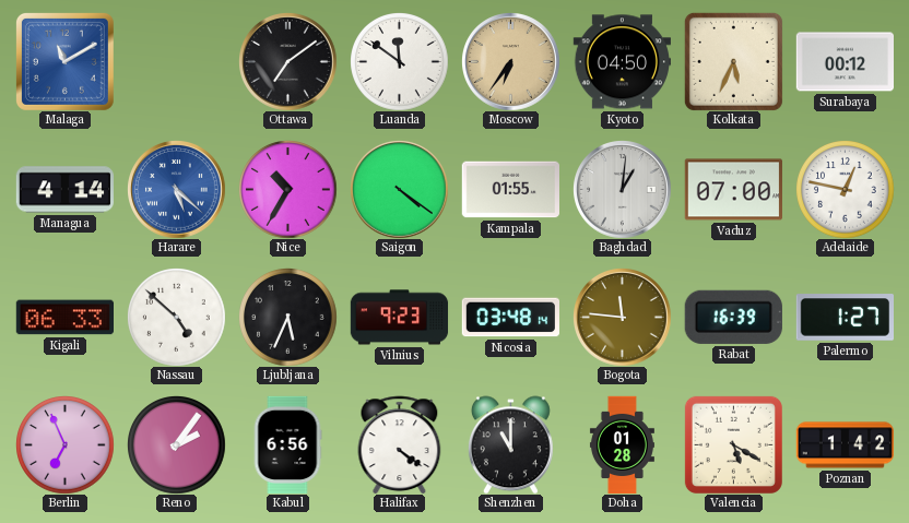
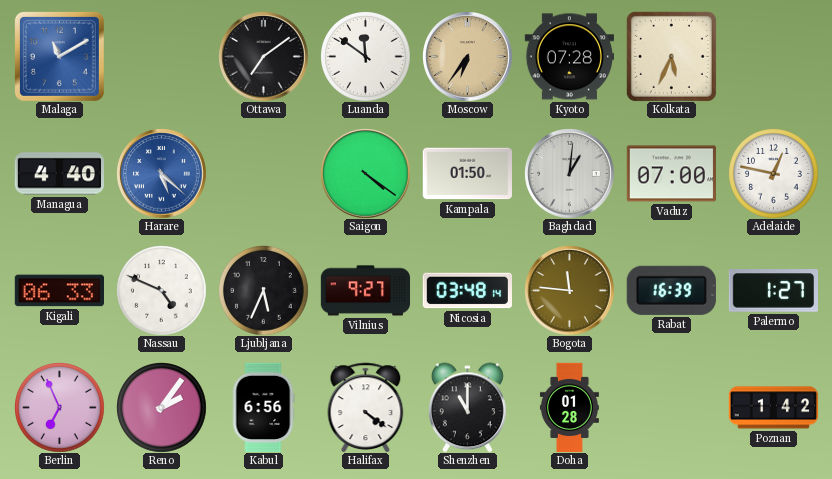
Kyoto: 04:50 -> 07:28
Surabaya: 00:12 -> none
Managua: 4:14 -> 4:40
Nice: 10:35 -> none
Kampala: 01:55 -> 01:50
Nassau: 4:52 -> 4:49
Vilnius: 9:23 -> 9:27
Valencia: 5:20 -> none
